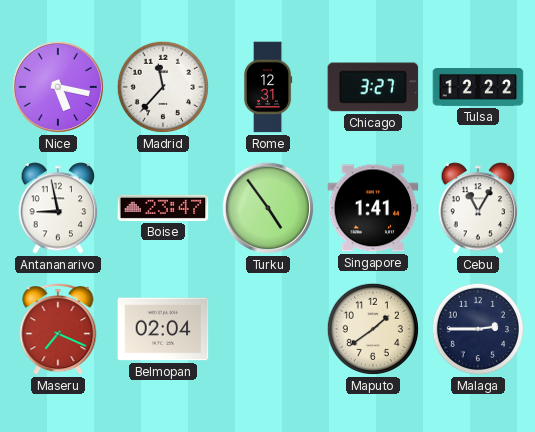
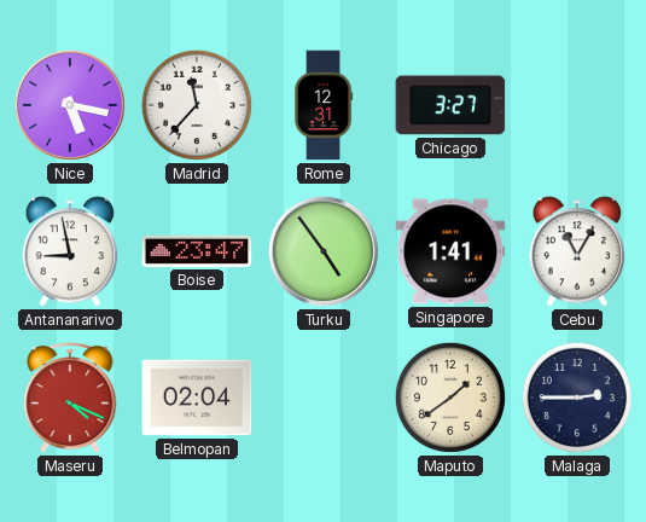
Tulsa: 12:22 -> none
Maseru: 7:19 -> 4:19
